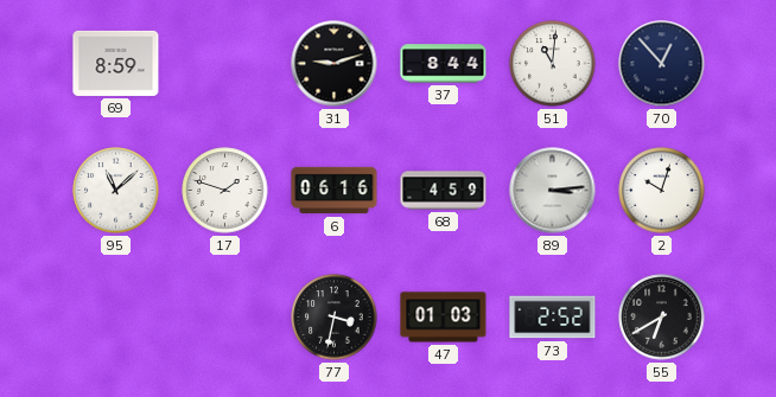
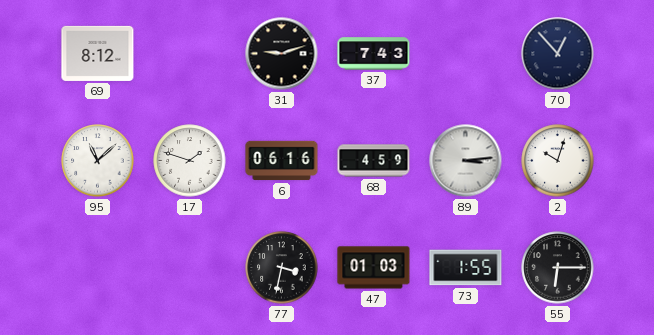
69: 8:59 -> 8:12
37: 8:44 -> 7:43
51: 11:01 -> none
73: 2:52 -> 1:55
55: 6:40 -> 6:15
